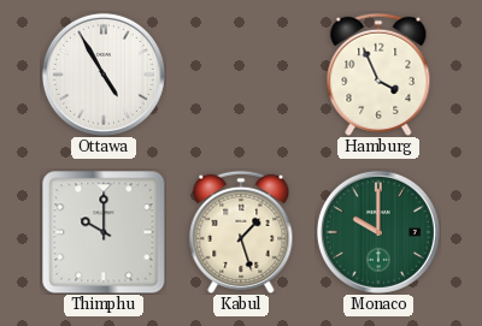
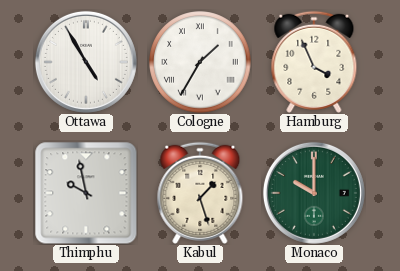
Cologne: none -> 1:35
Thimphu: 10:00 -> 9:58
